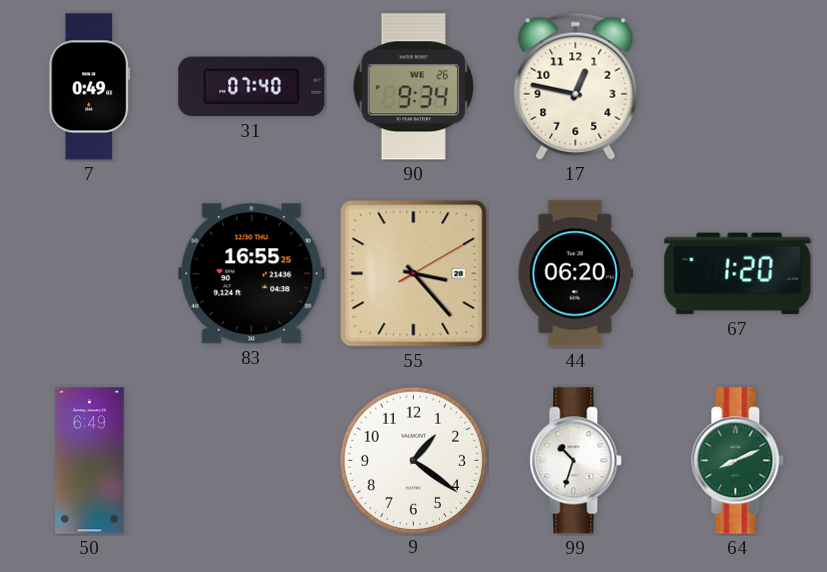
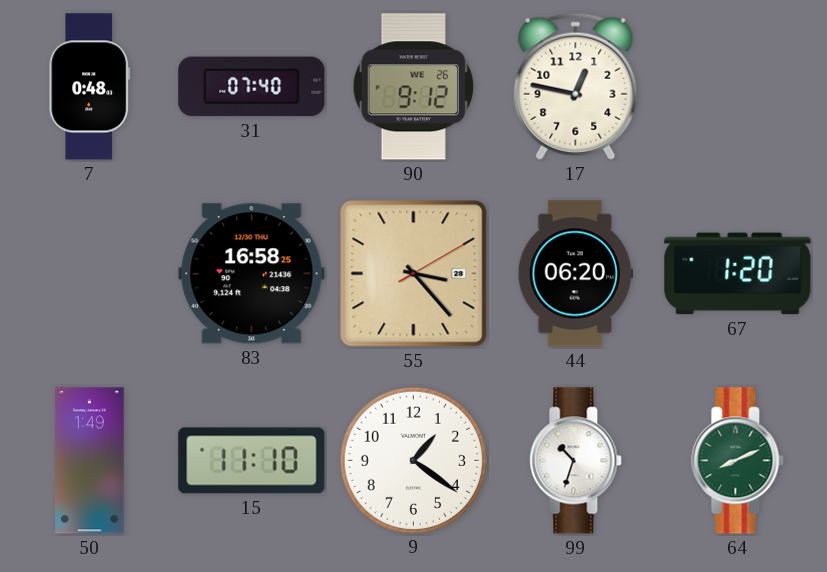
7: 0:49 -> 0:48
90: 9:34 -> 9:12
83: 16:55 -> 16:58
50: 6:49 -> 1:49
15: none -> 11:10
